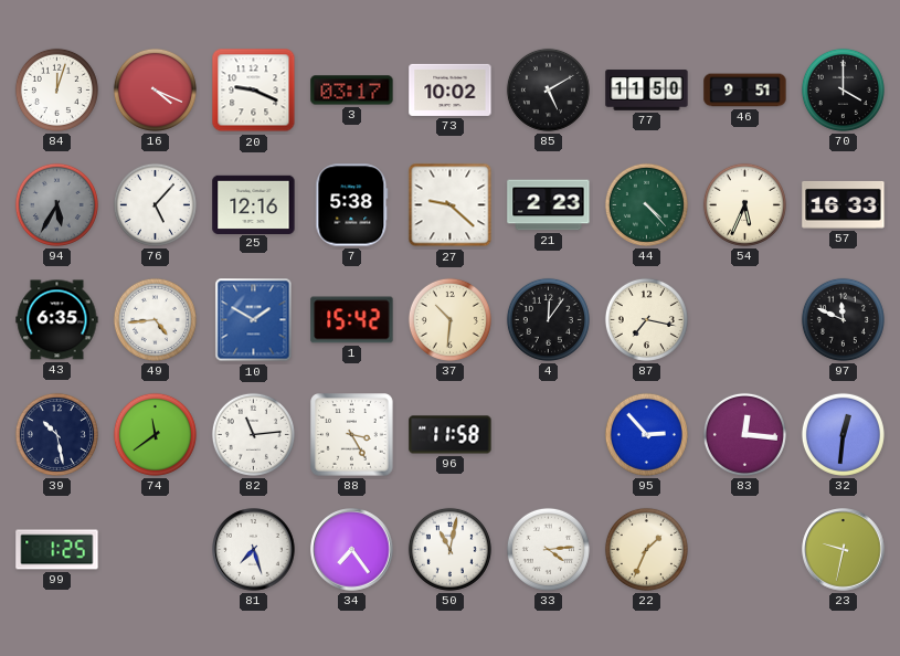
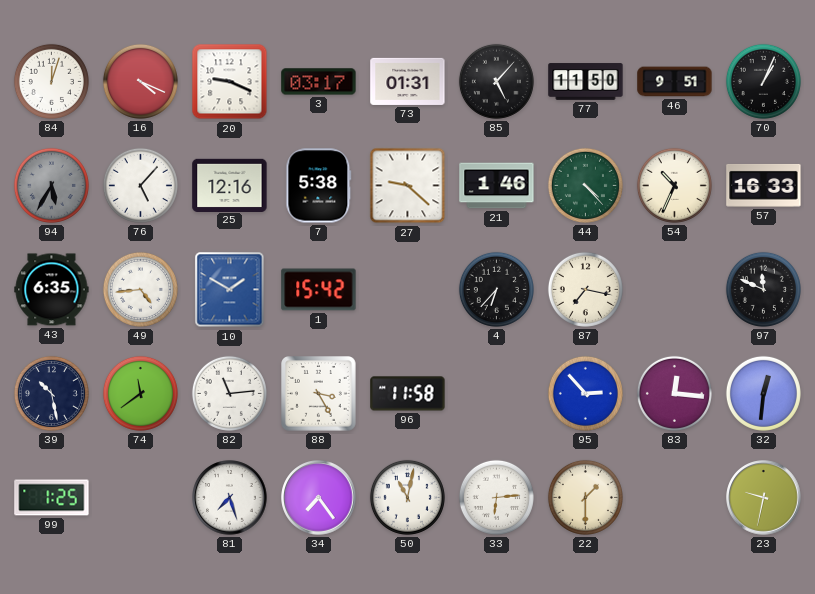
73: 10:02 -> 01:31
85: 5:10 -> 5:07
70: 4:00 -> 1:04
21: 2:23 -> 1:46
54: 5:34 -> 10:34
37: 10:31 -> none
4: 12:06 -> 6:37
33: 4:14 -> 6:14
22: 1:34 -> 1:30
